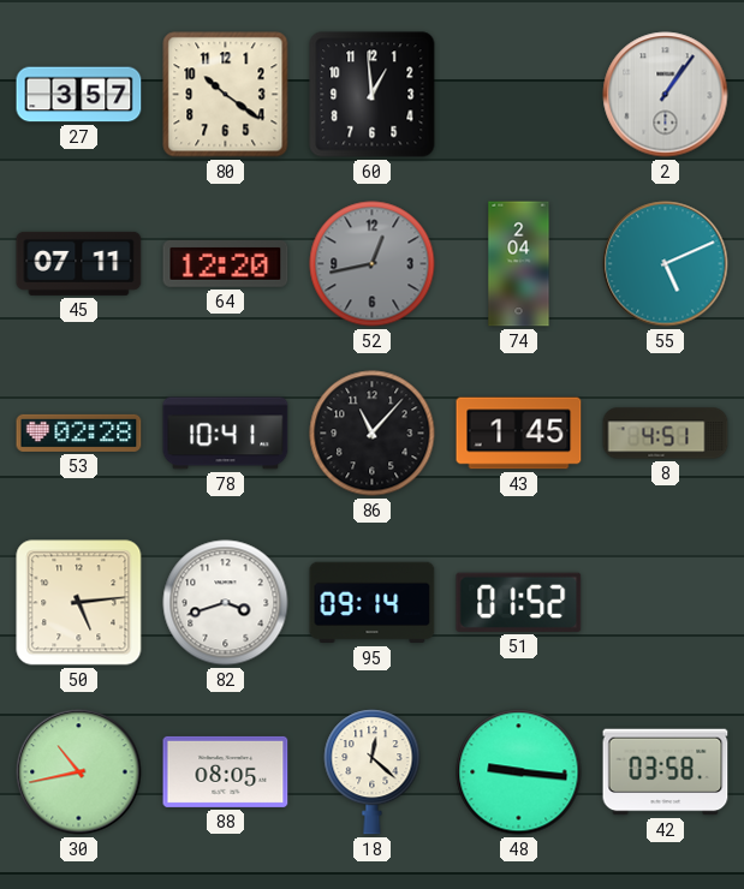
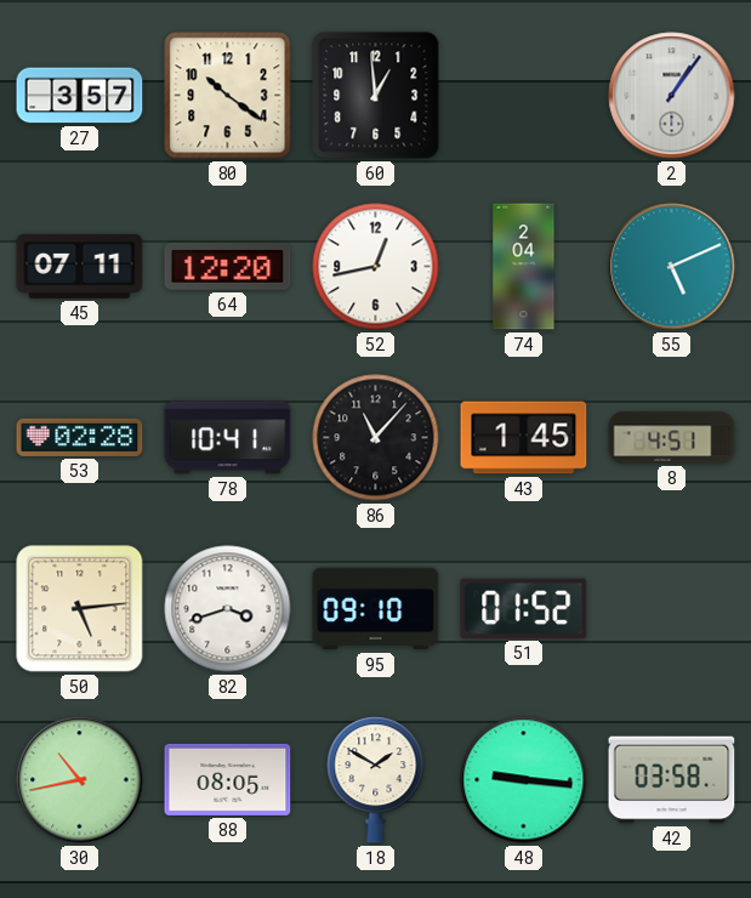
52 dial: grey -> white
95: 09:14 -> 09:10
18: 12:22 -> 1:50
